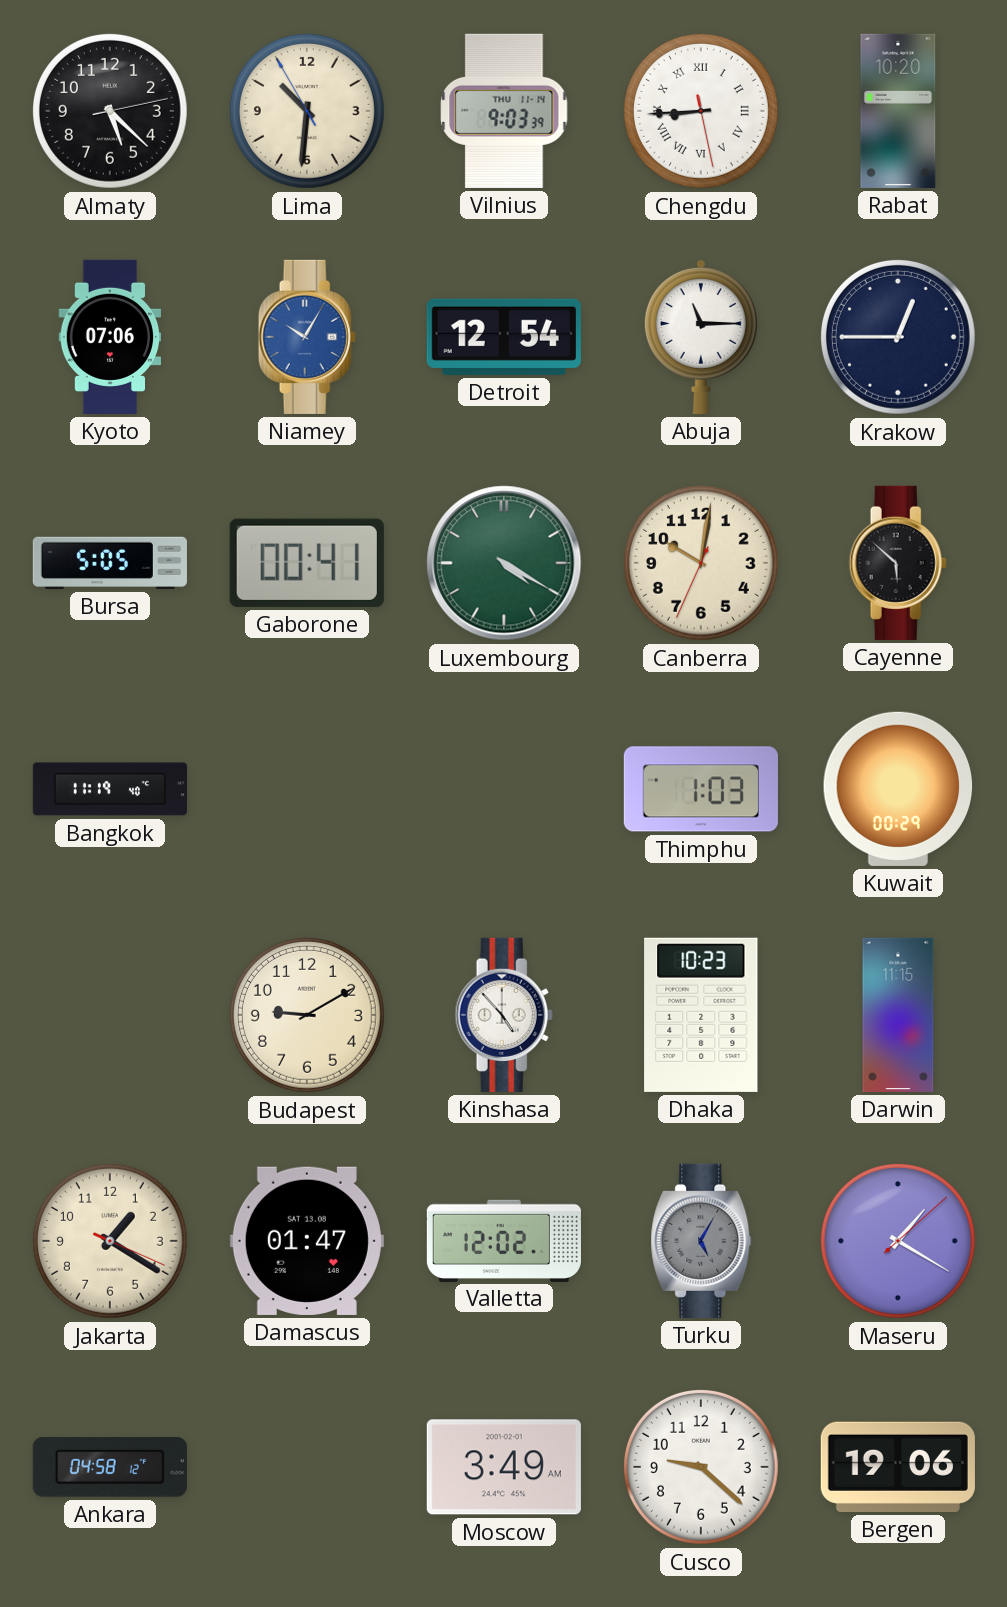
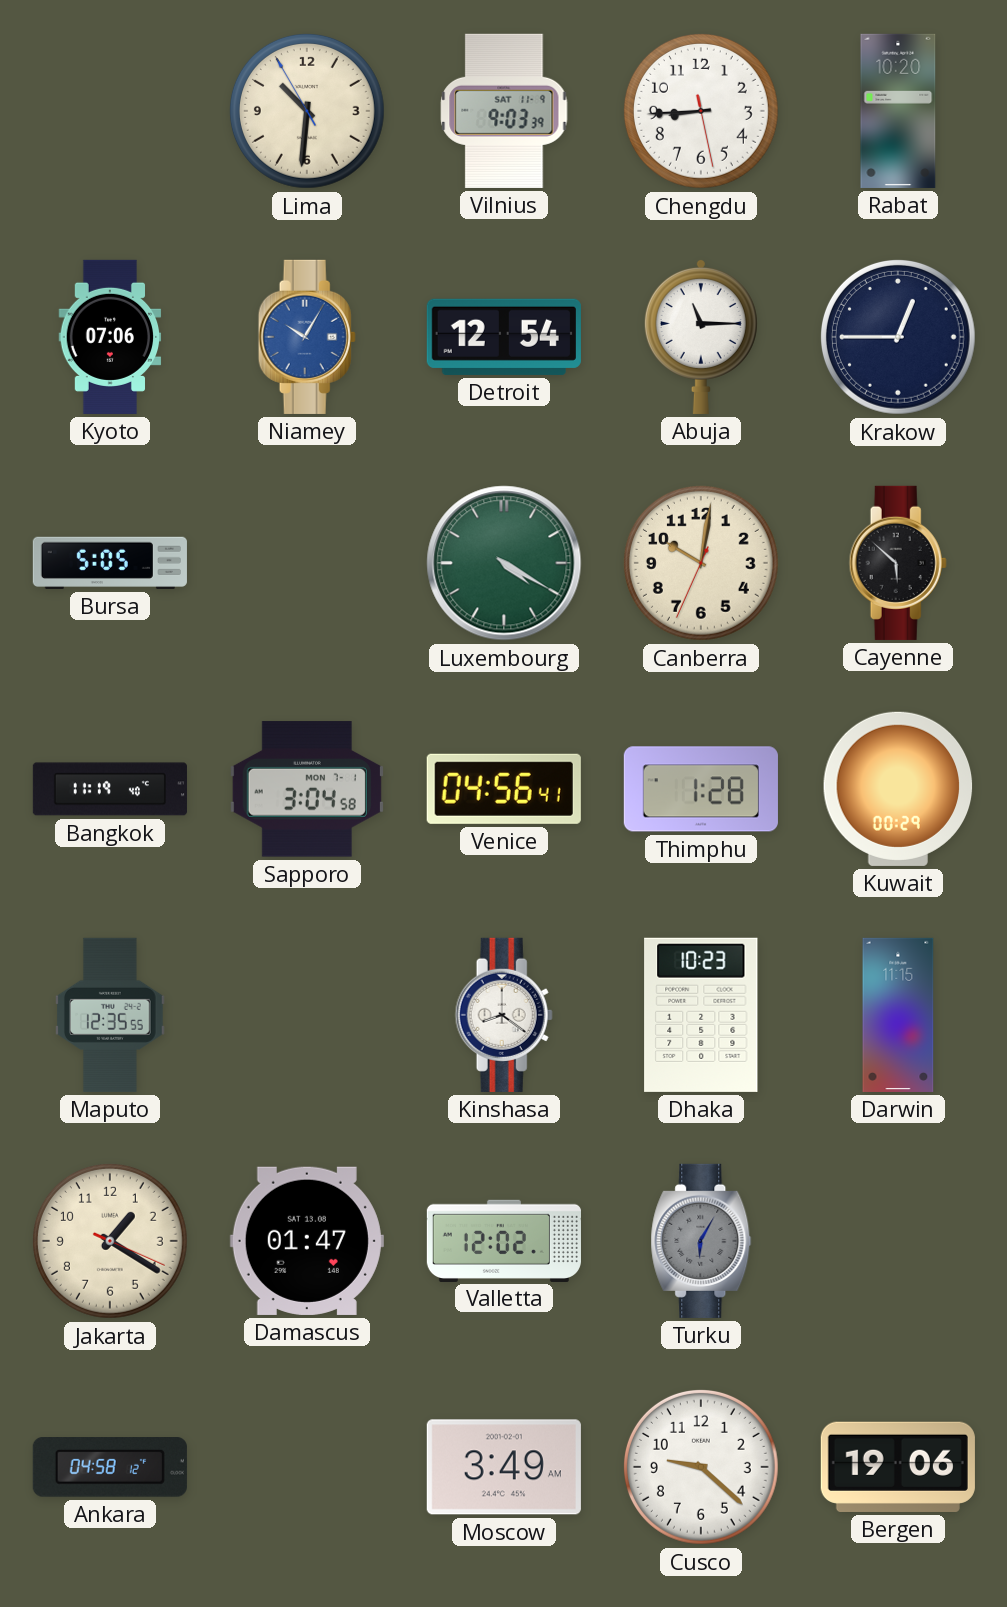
Almaty: 5:22 -> none
Vilnius date: THU 11-14 -> SAT 11-9
Chengdu numerals: Roman -> Arabic
Gaborone: 00:41 -> none
Sapporo: none -> 3:04
Venice: none -> 04:56
Thimphu: 1:03 -> 1:28
Maputo: none -> 12:35
Budapest: 9:10 -> none
Kinshasa: 4:53 -> 8:21
Turku: 5:05 -> 6:05
Maseru: 1:20 -> none
